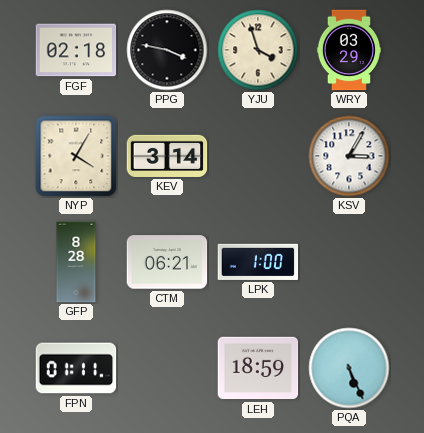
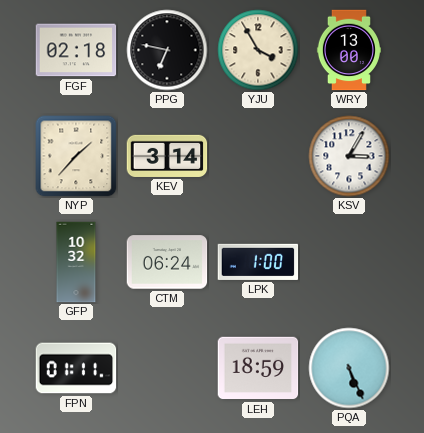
PPG: 3:47 -> 6:47
YJU: 3:57 -> 3:55
WRY: 03:29 -> 13:00
NYP: 4:05 -> 1:37
GFP: 8:28 -> 10:32
CTM: 06:21 -> 06:24
